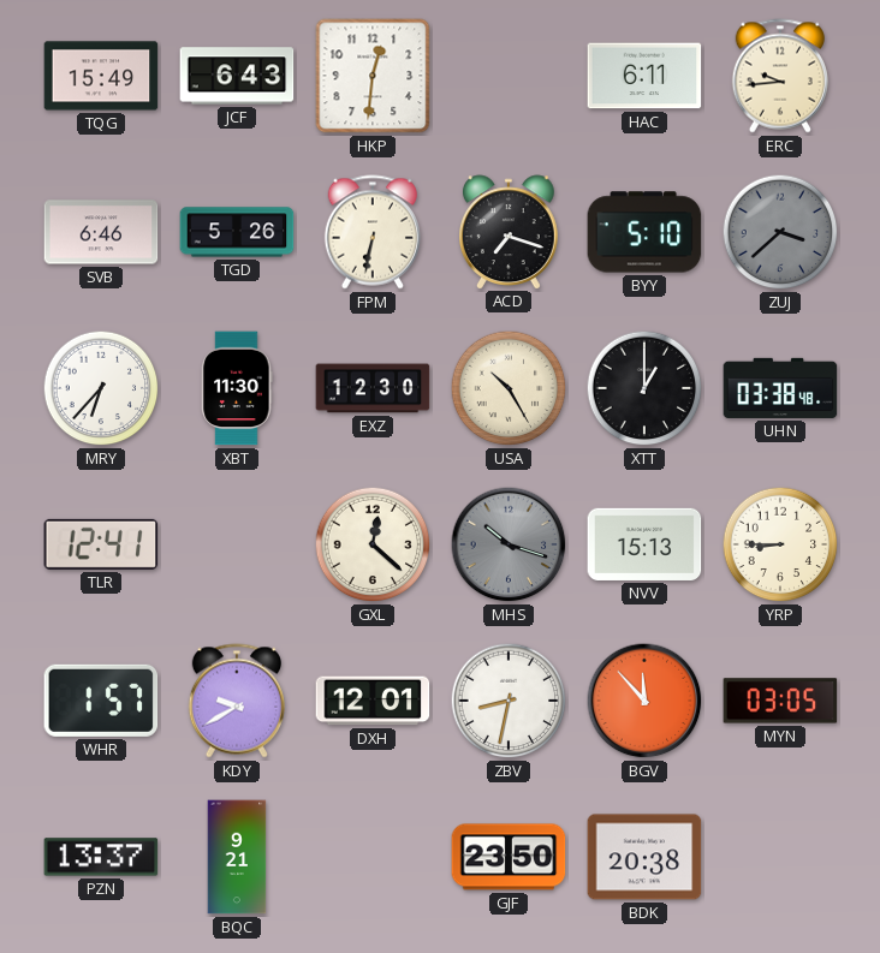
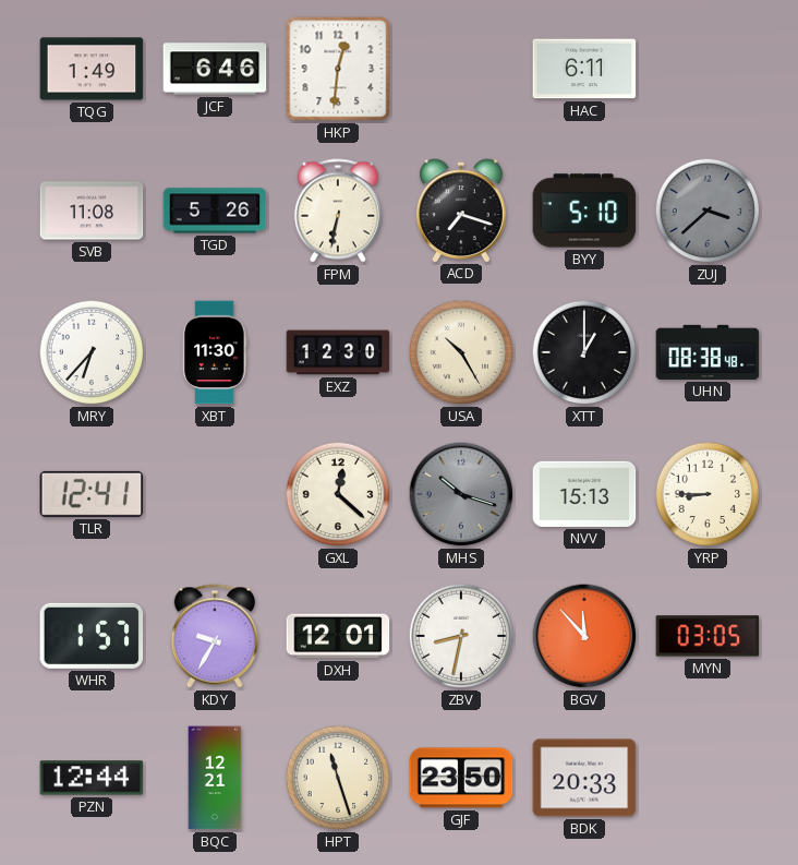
TQG: 15:49 -> 1:49
JCF: 6:43 -> 6:46
ERC: 9:44 -> none
SVB: 6:46 -> 11:08
UHN: 03:38 -> 08:38
KDY: 9:40 -> 9:35
PZN: 13:37 -> 12:44
BQC: 9:21 -> 12:21
HPT: none -> 11:27
BDK: 20:38 -> 20:33
